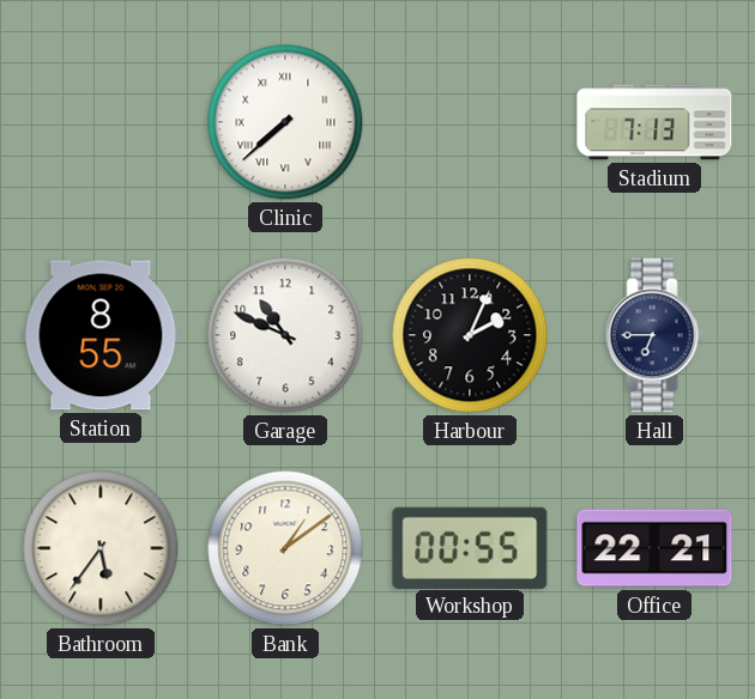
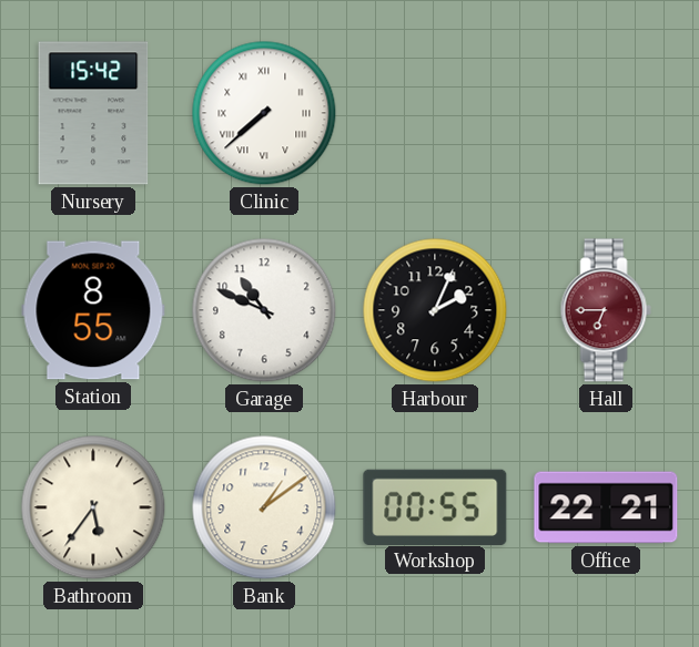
Nursery: none -> 15:42
Stadium: 7:13 -> none
Hall dial: navy -> burgundy
